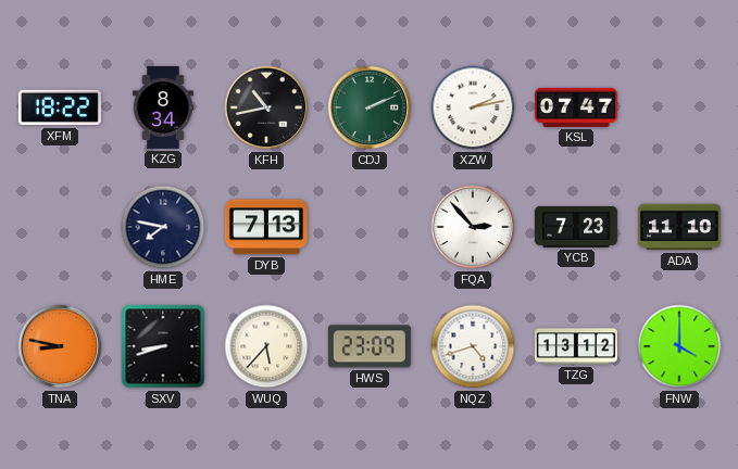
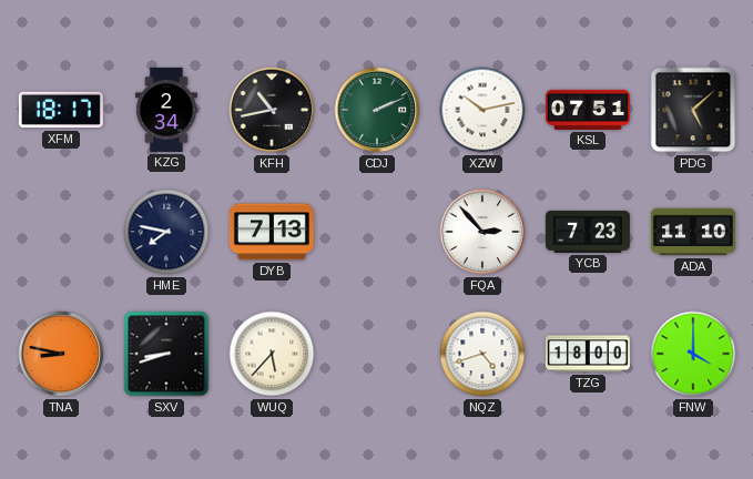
XFM: 18:22 -> 18:17
KZG: 8:34 -> 2:34
XZW: 2:13 -> 10:13
KSL: 07:47 -> 07:51
PDG: none -> 5:08
HWS: 23:09 -> none
TZG: 13:12 -> 18:00
